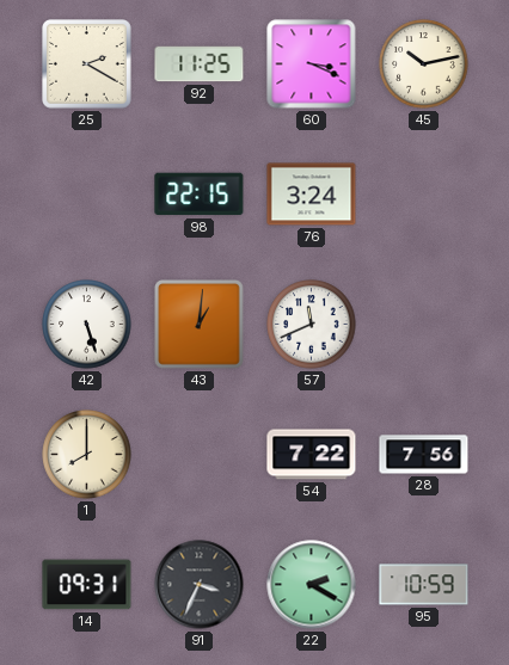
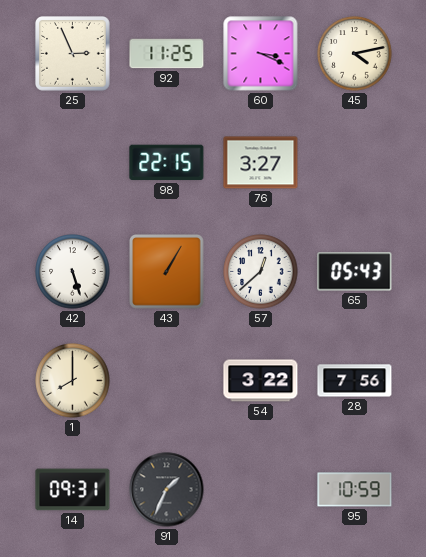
25: 2:20 -> 2:56
45: 10:13 -> 4:13
76: 3:24 -> 3:27
43: 1:01 -> 1:05
57: 11:41 -> 12:38
65: none -> 05:43
54: 7:22 -> 3:22
91: 3:34 -> 1:34
22: 2:20 -> none
